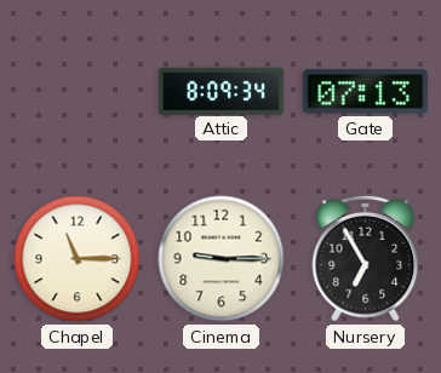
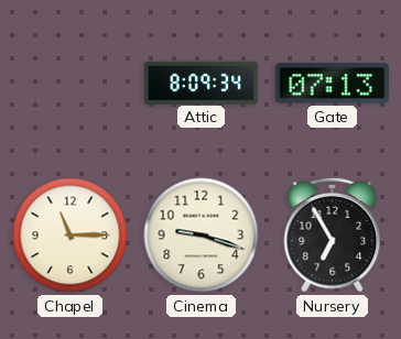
Cinema: 9:15 -> 9:18
